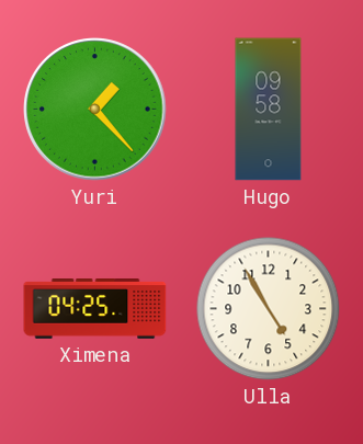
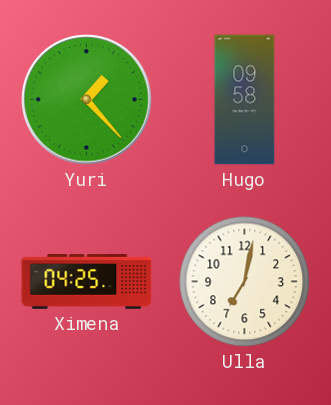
Ulla: 4:55 -> 7:02
